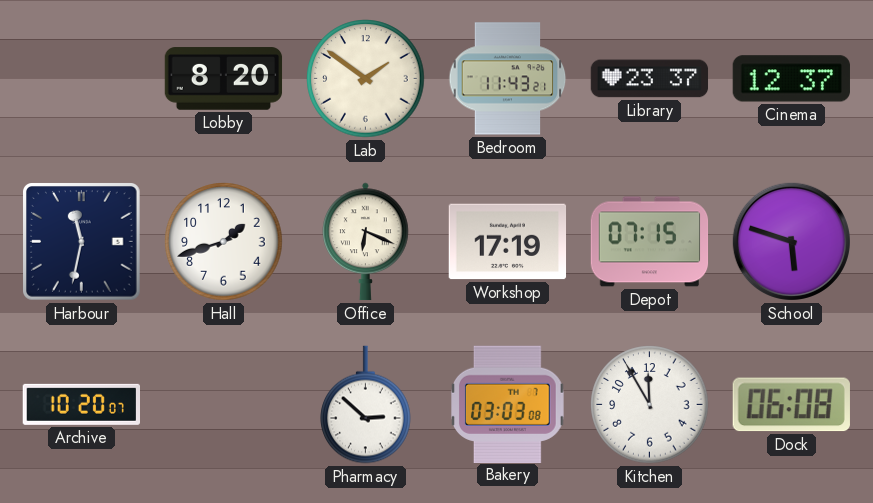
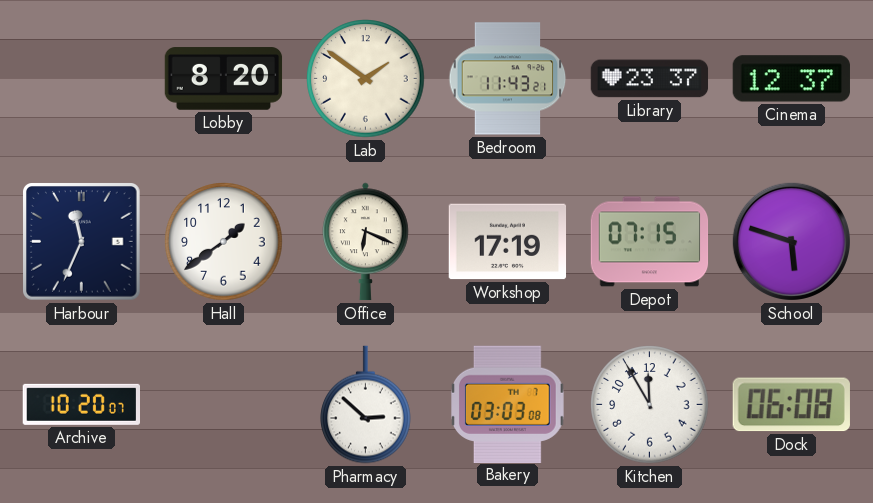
Harbour: 11:32 -> 11:34
Hall: 1:42 -> 1:39
